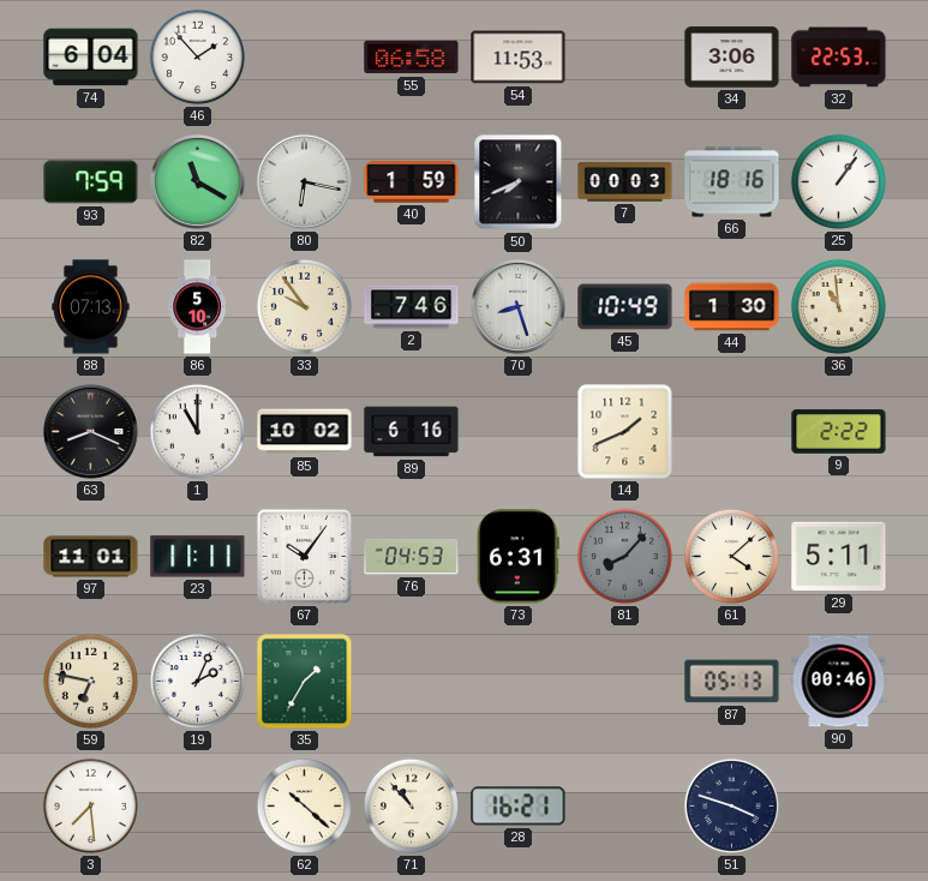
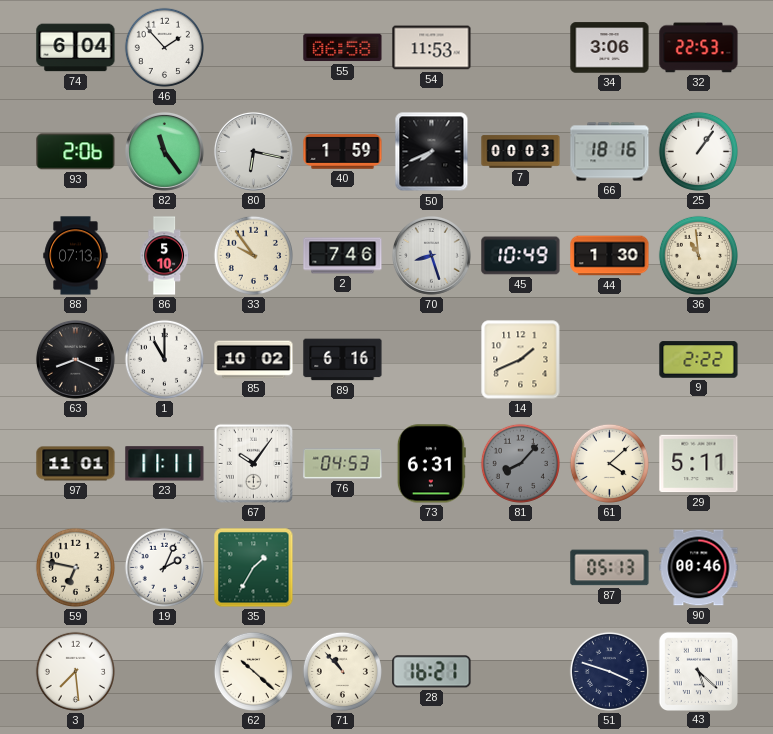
93: 7:59 -> 2:06
82: 11:20 -> 11:24
43: none -> 5:22
